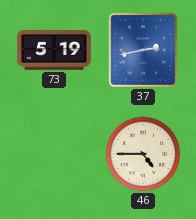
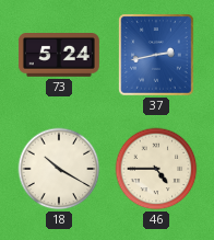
73: 5:19 -> 5:24
18: none -> 10:20
